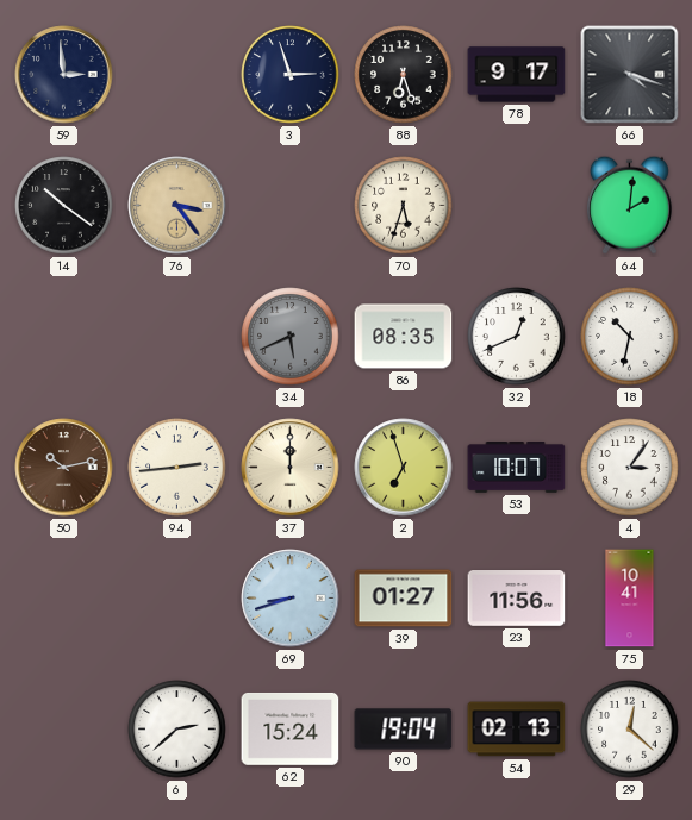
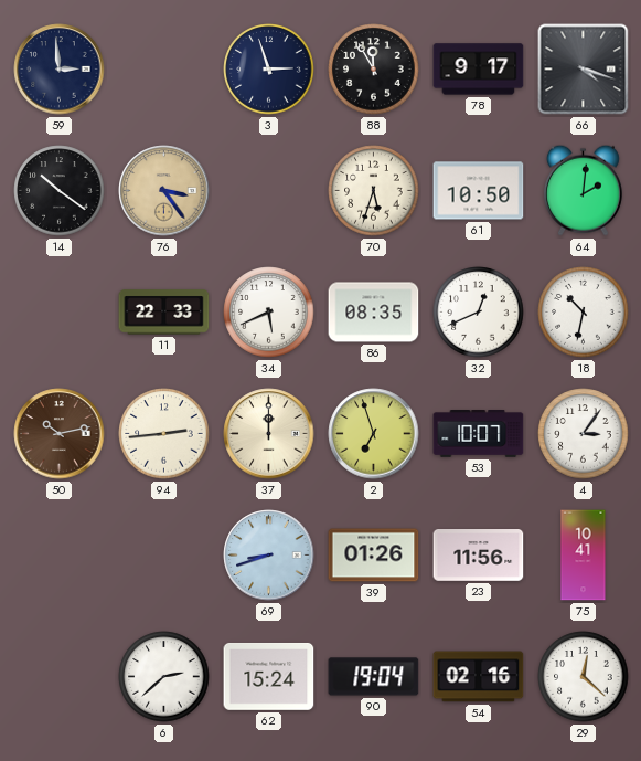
88: 6:27 -> 11:55
61: none -> 10:50
11: none -> 22:33
34 dial: grey -> white
39: 01:27 -> 01:26
54: 02:13 -> 02:16
